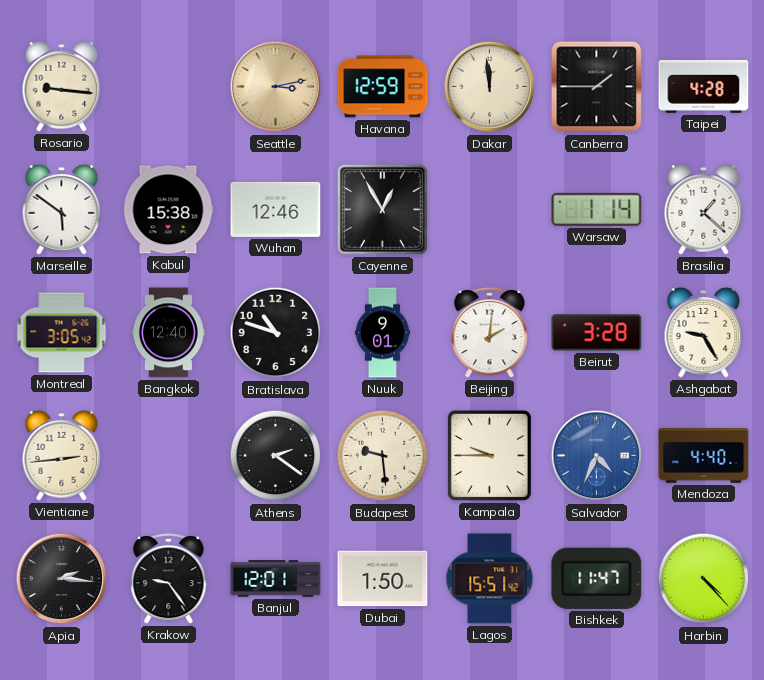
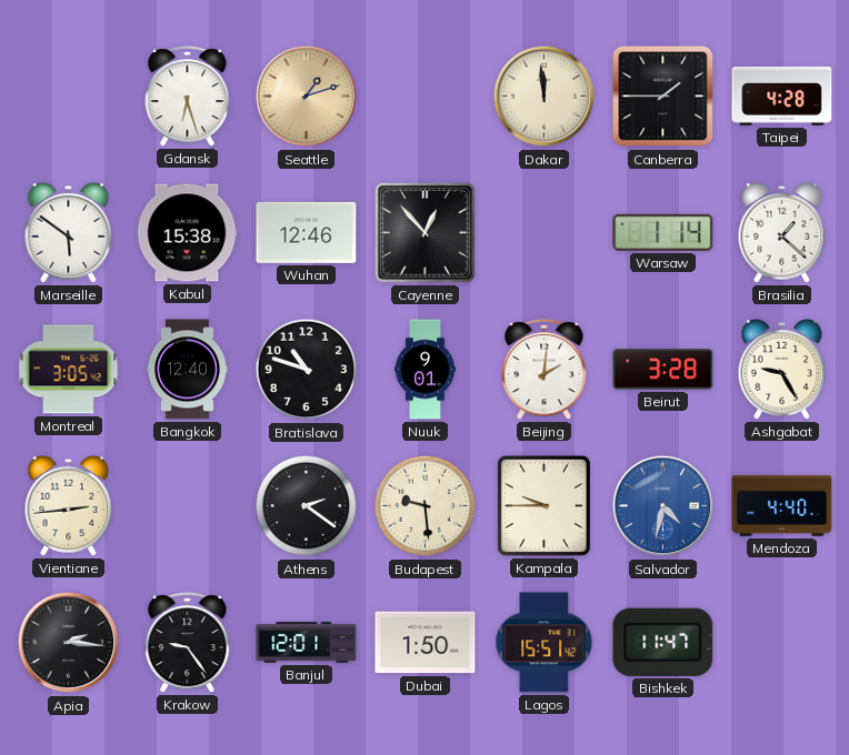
Rosario: 9:16 -> none
Gdansk: none -> 6:27
Seattle: 3:13 -> 1:12
Havana: 12:59 -> none
Cayenne: 12:55 -> 12:53
Salvador: 4:34 -> 4:32
Harbin: 4:23 -> none
